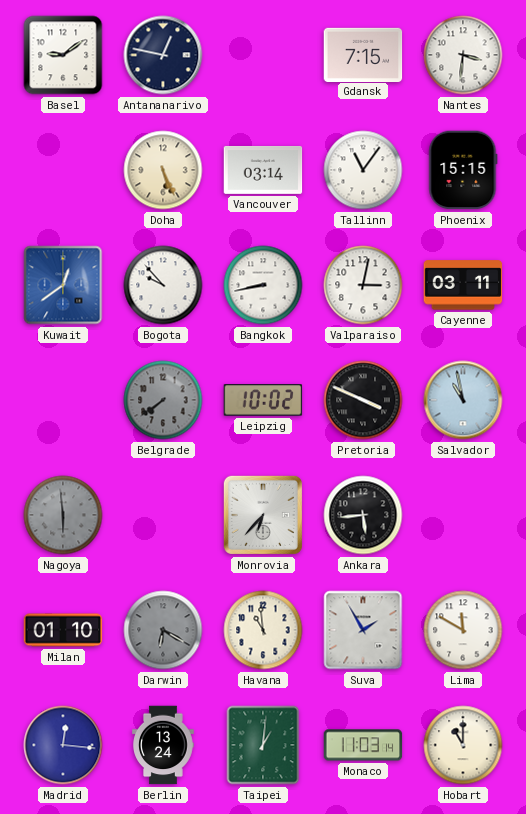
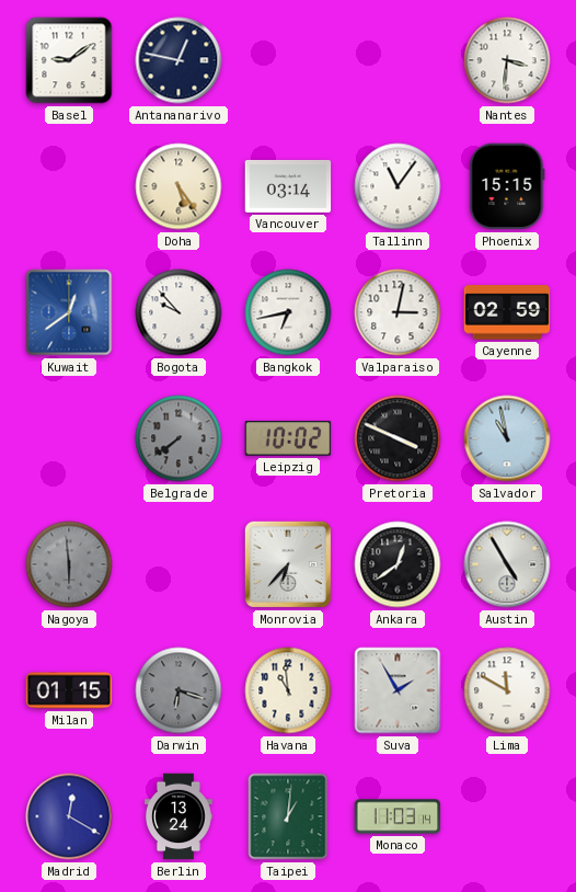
Gdansk: 7:15 -> none
Doha: 5:26 -> 5:24
Bangkok: 8:43 -> 6:43
Cayenne: 03:11 -> 02:59
Ankara: 5:44 -> 12:39
Austin: none -> 4:55
Milan: 01:10 -> 01:15
Darwin: 6:20 -> 6:18
Madrid: 12:16 -> 12:20
Hobart: 11:00 -> none
